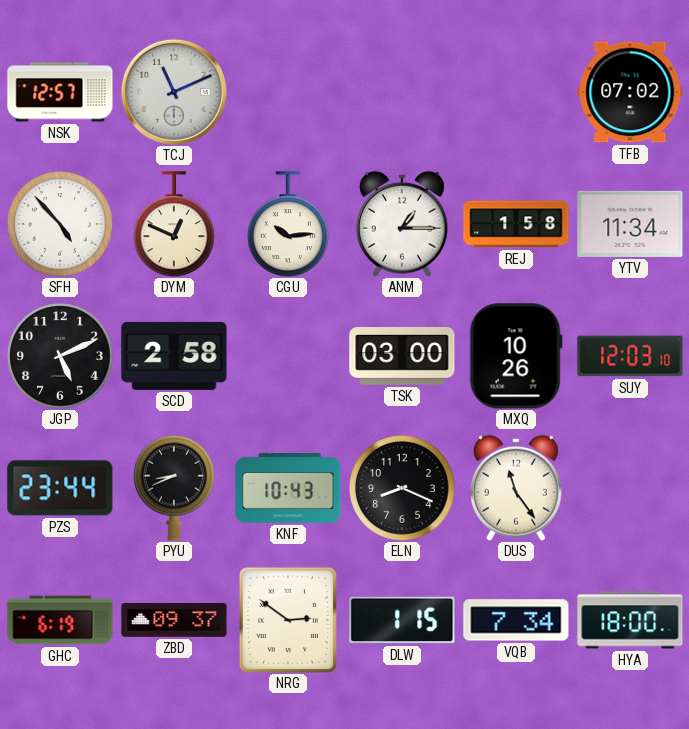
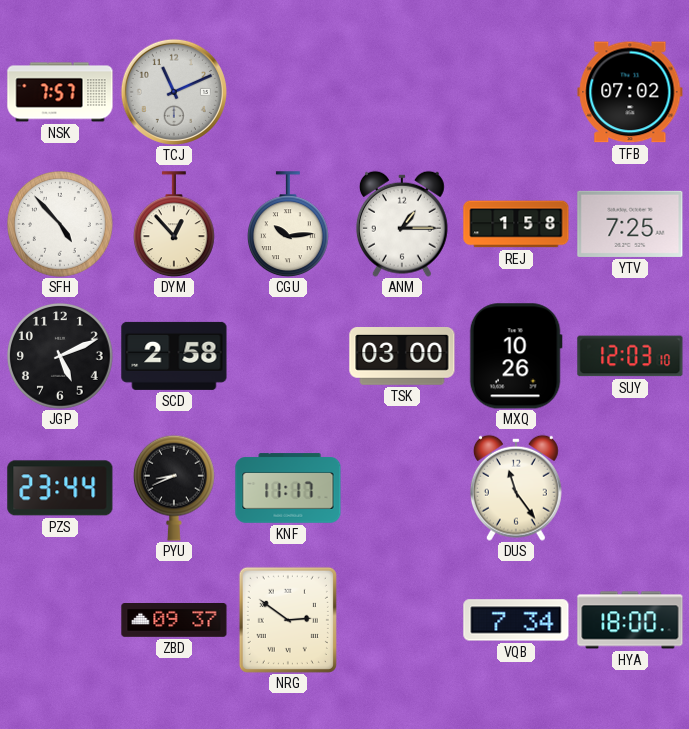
NSK: 12:57 -> 7:57
DYM: 12:49 -> 12:53
YTV: 11:34 -> 7:25
KNF: 10:43 -> 11:17
ELN: 8:19 -> none
GHC: 6:19 -> none
DLW: 1:15 -> none
